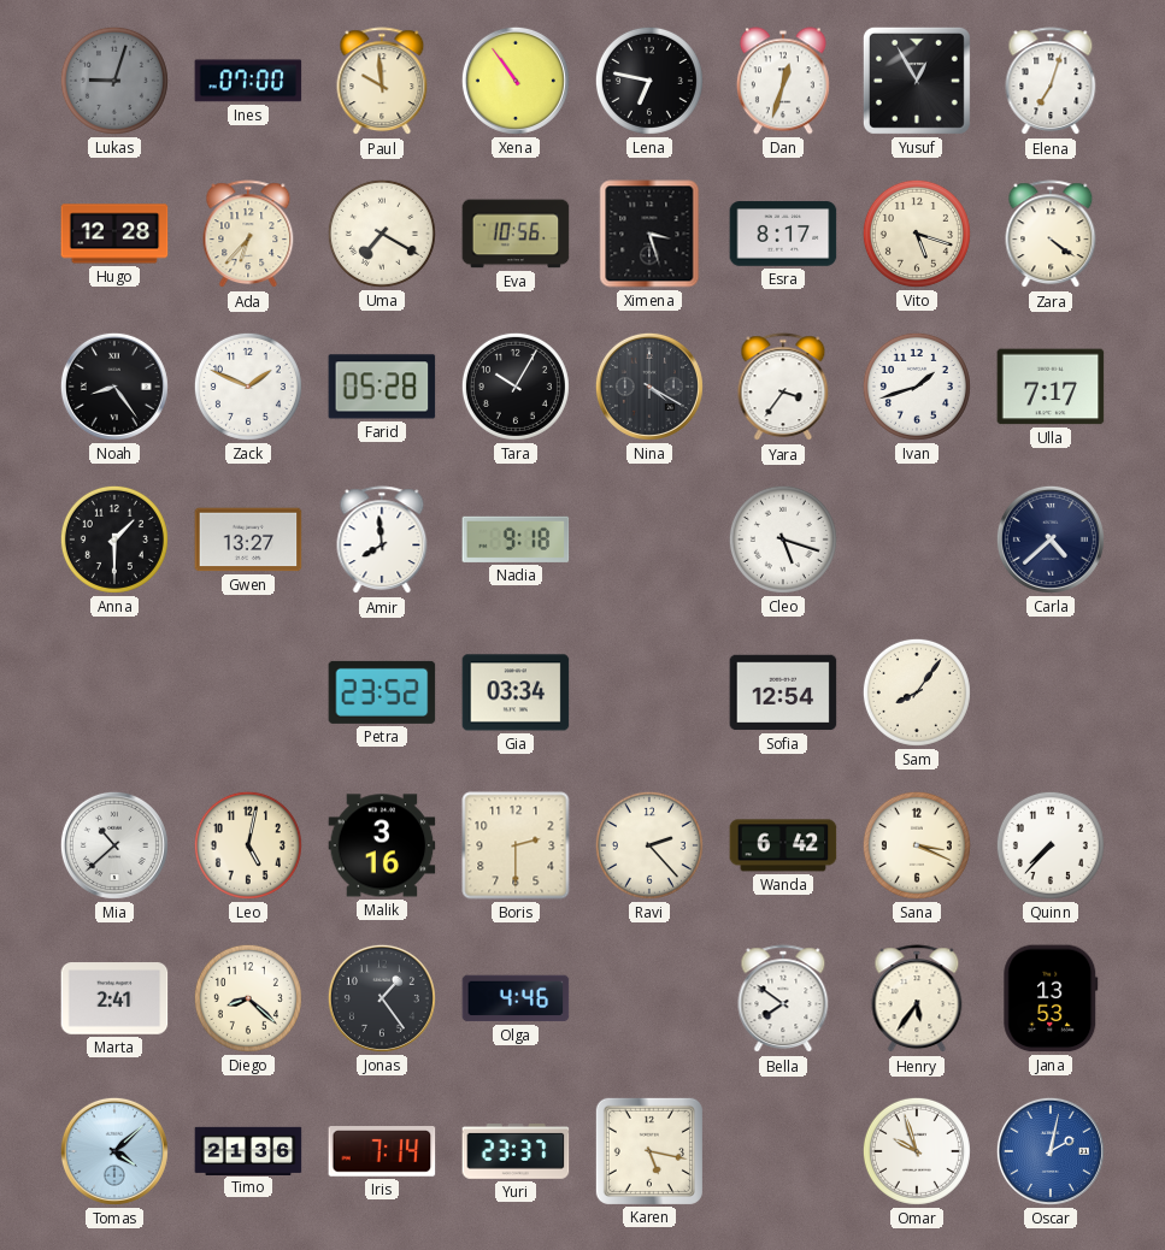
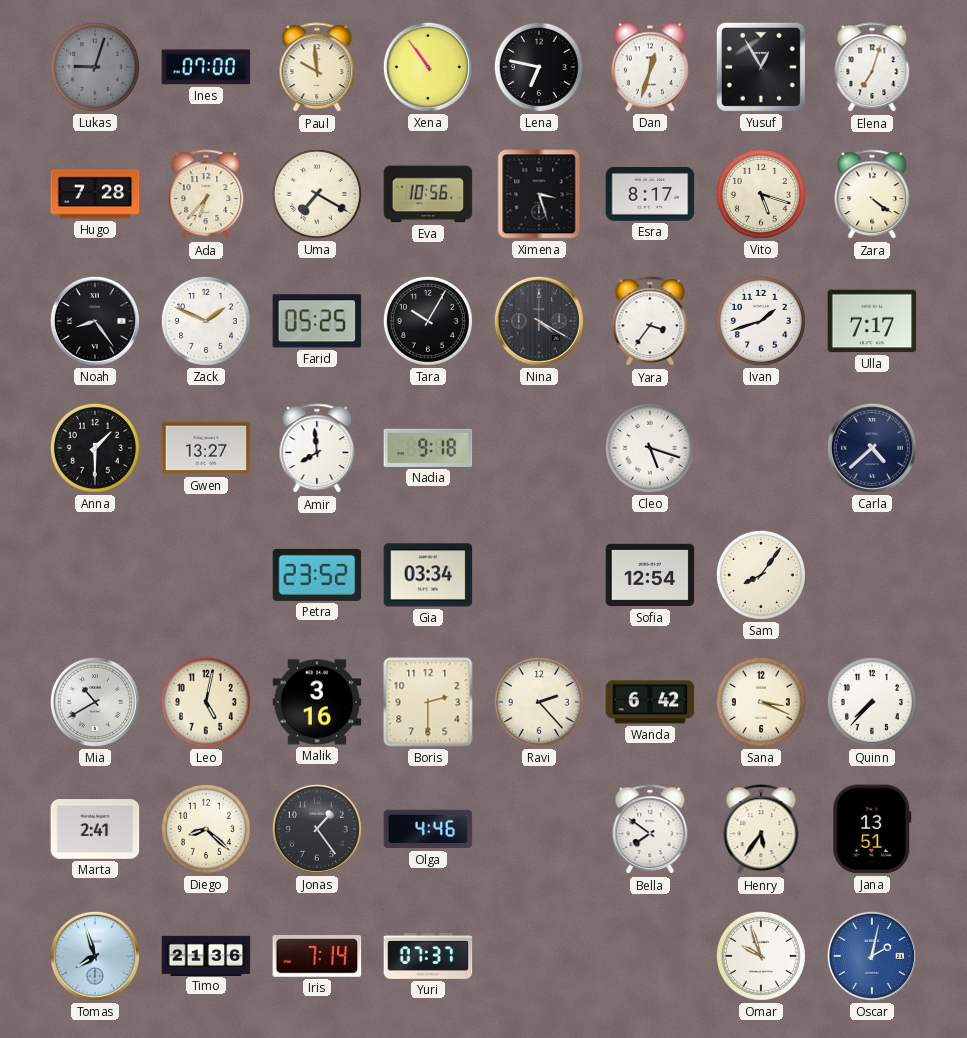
Hugo: 12:28 -> 7:28
Farid: 05:28 -> 05:25
Mia: 10:38 -> 10:40
Jana: 13:53 -> 13:51
Tomas: 4:08 -> 7:57
Yuri: 23:37 -> 07:37
Karen: 5:17 -> none
